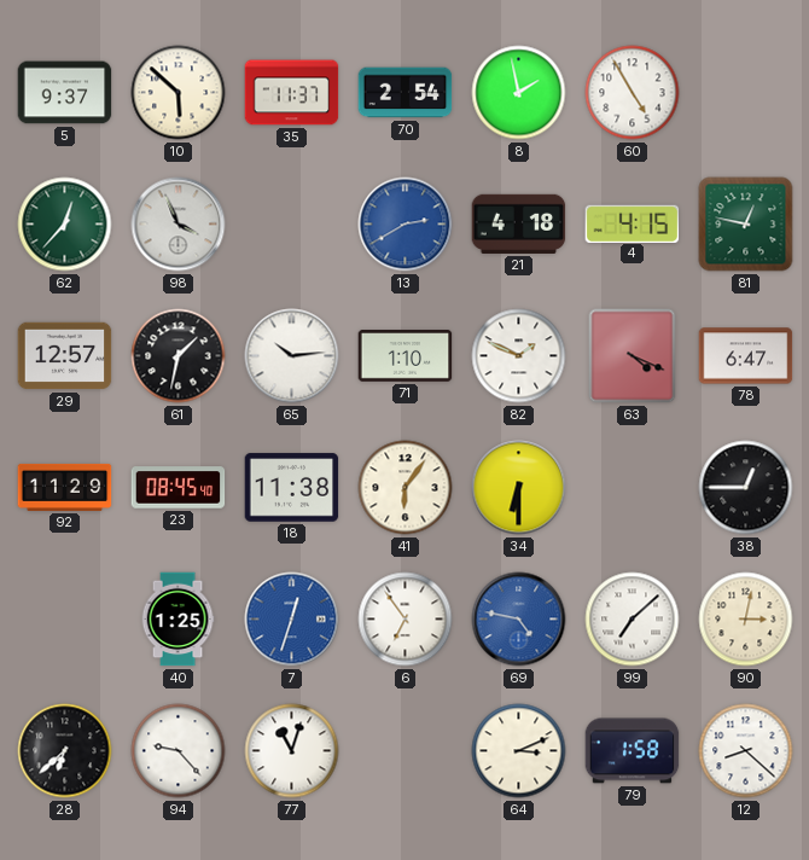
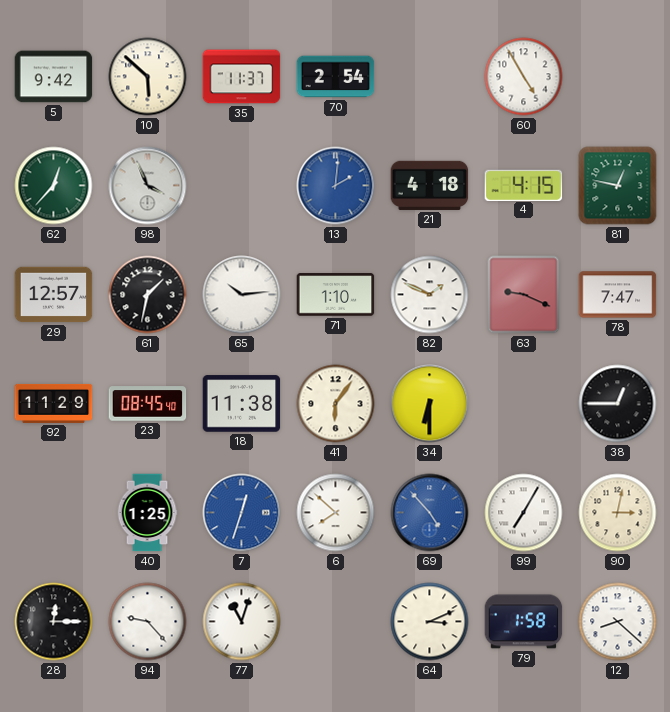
5: 9:37 -> 9:42
8: 1:58 -> none
13: 2:40 -> 2:01
63: 4:19 -> 9:19
78: 6:47 -> 7:47
6: 6:54 -> 7:52
69: 4:47 -> 4:53
99: 7:08 -> 7:05
28: 6:38 -> 12:15
